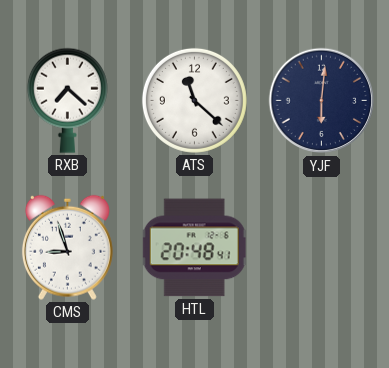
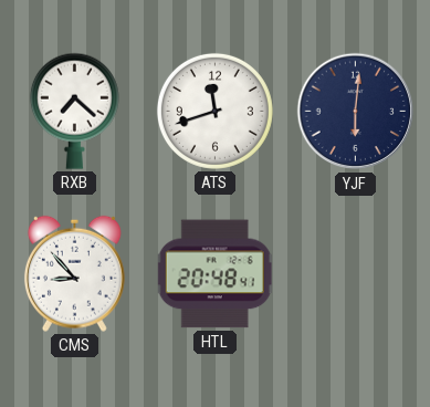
ATS: 11:22 -> 11:42
CMS: 8:57 -> 8:53
